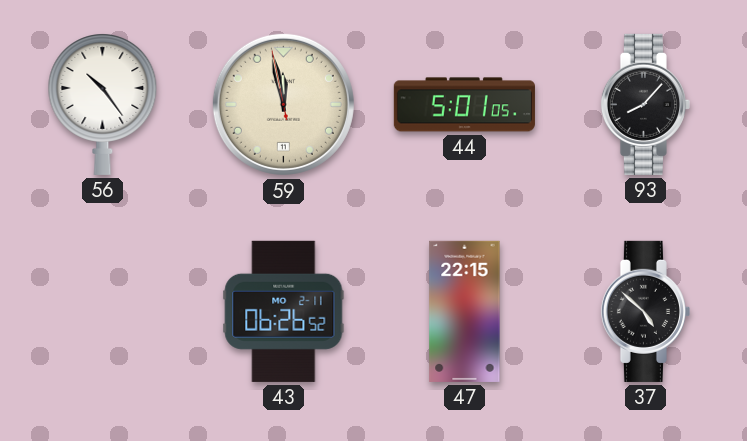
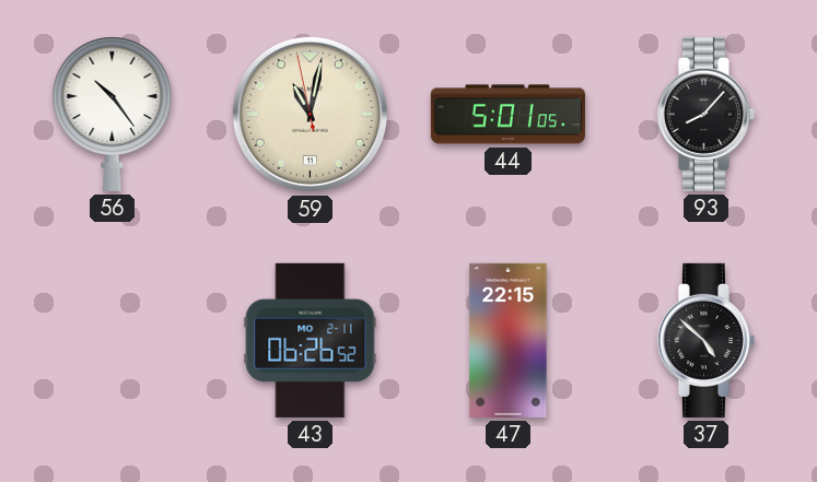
59: 11:57 -> 11:01
